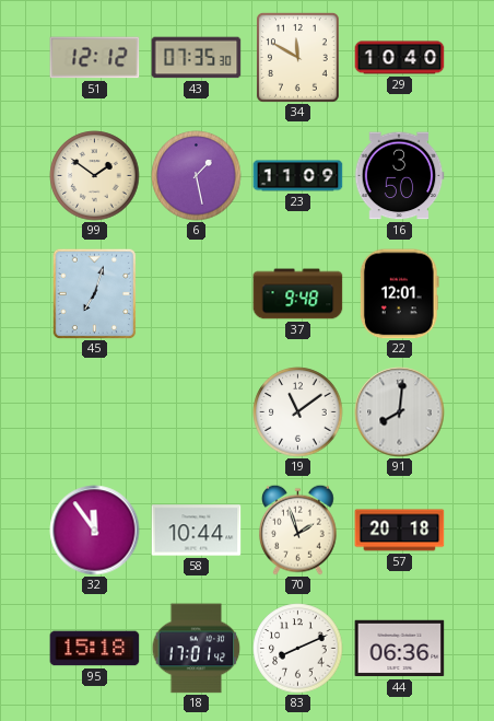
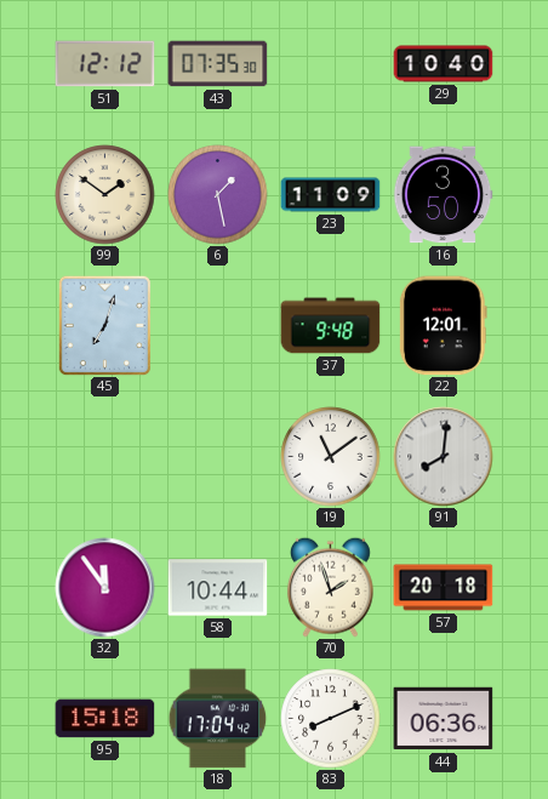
34: 11:50 -> none
18: 17:01 -> 17:04
